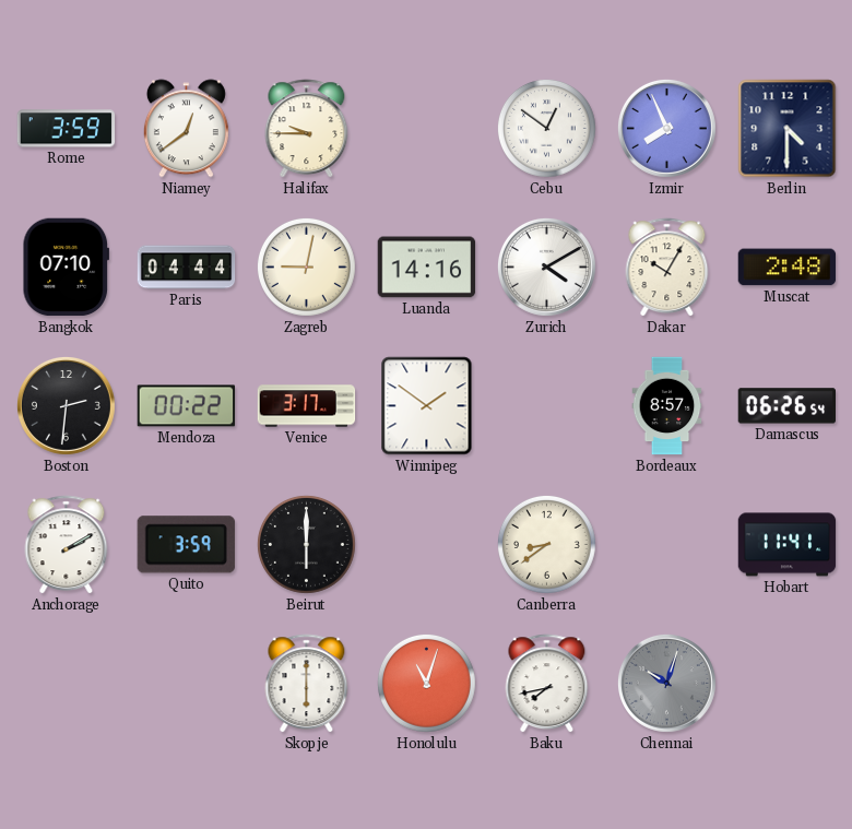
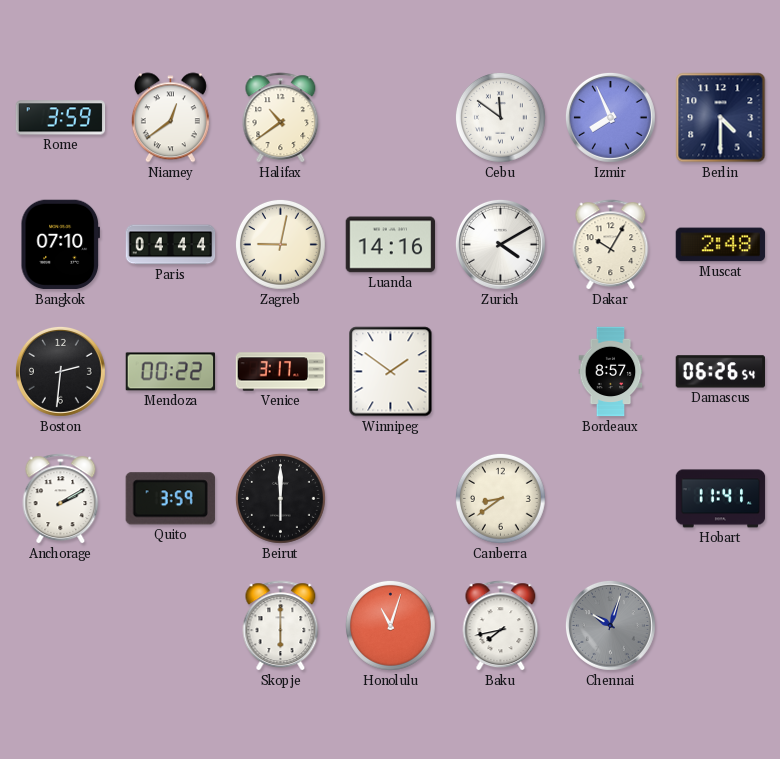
Halifax: 9:45 -> 10:39
Cebu: 12:51 -> 11:51
